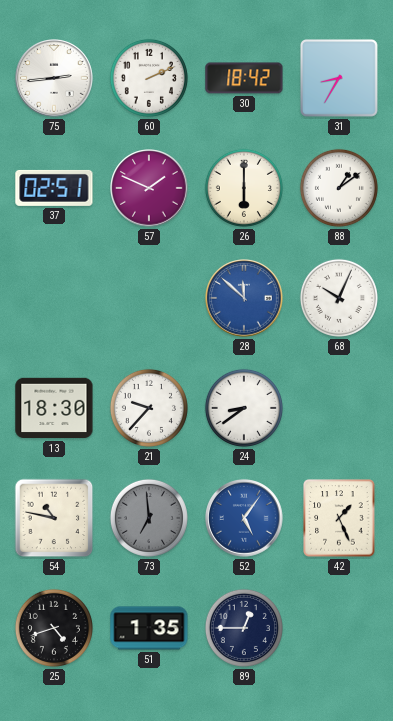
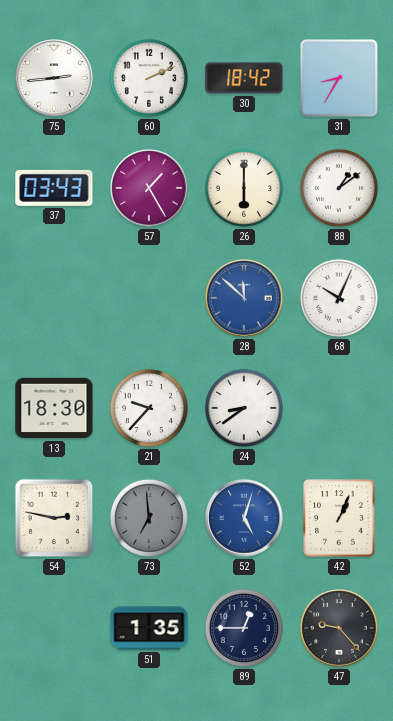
37: 02:51 -> 03:43
57: 1:49 -> 1:25
54: 10:47 -> 2:47
52: 5:06 -> 5:03
42: 1:26 -> 1:04
25: 4:42 -> none
47: none -> 9:23
